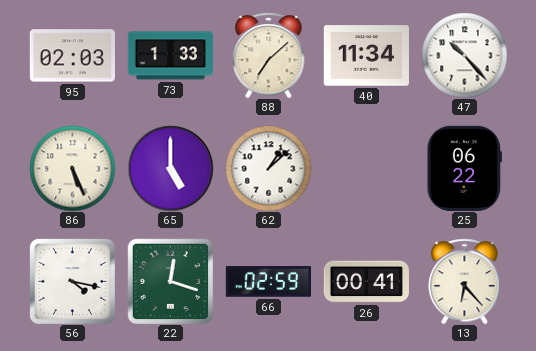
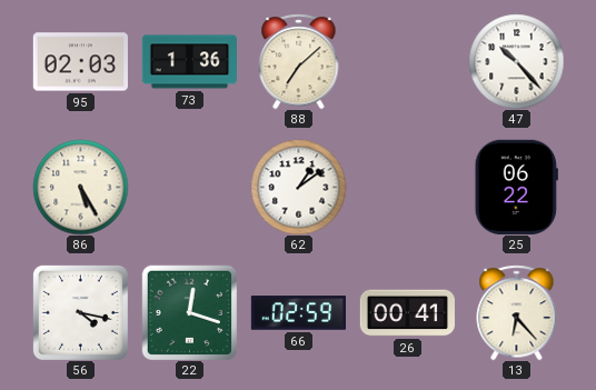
73: 1:33 -> 1:36
40: 11:34 -> none
86: 5:26 -> 5:25
65: 5:00 -> none
62: 1:08 -> 1:09
